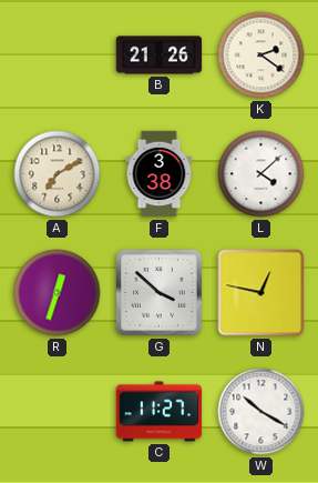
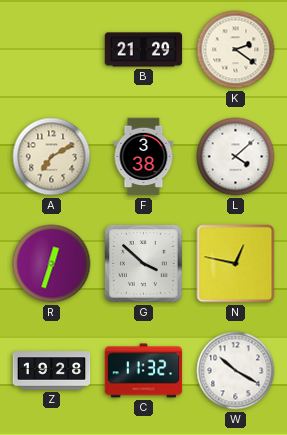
B: 21:26 -> 21:29
Z: none -> 19:28
C: 11:27 -> 11:32
